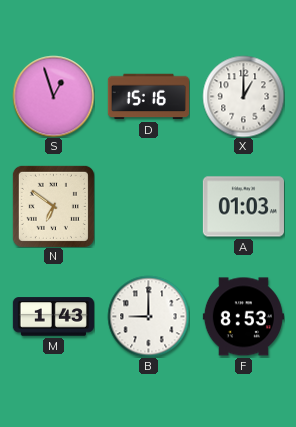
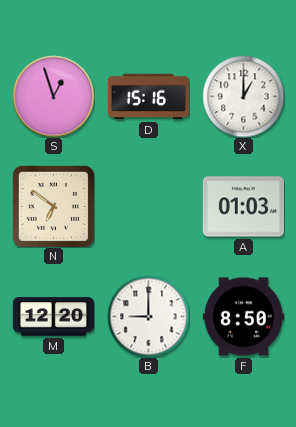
M: 1:43 -> 12:20
F: 8:53 -> 8:50
